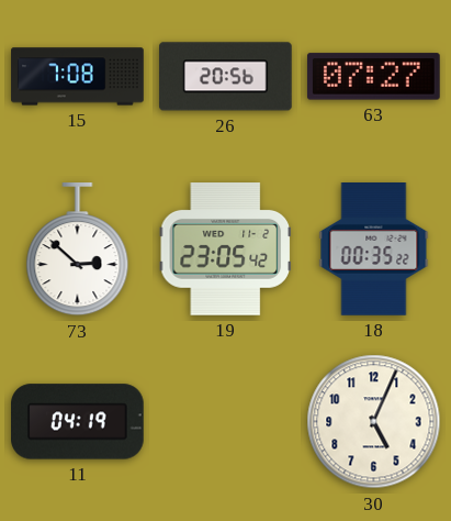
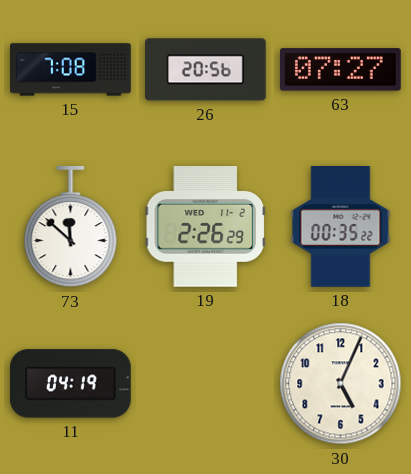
73: 2:52 -> 11:52
19: 23:05 -> 2:26
